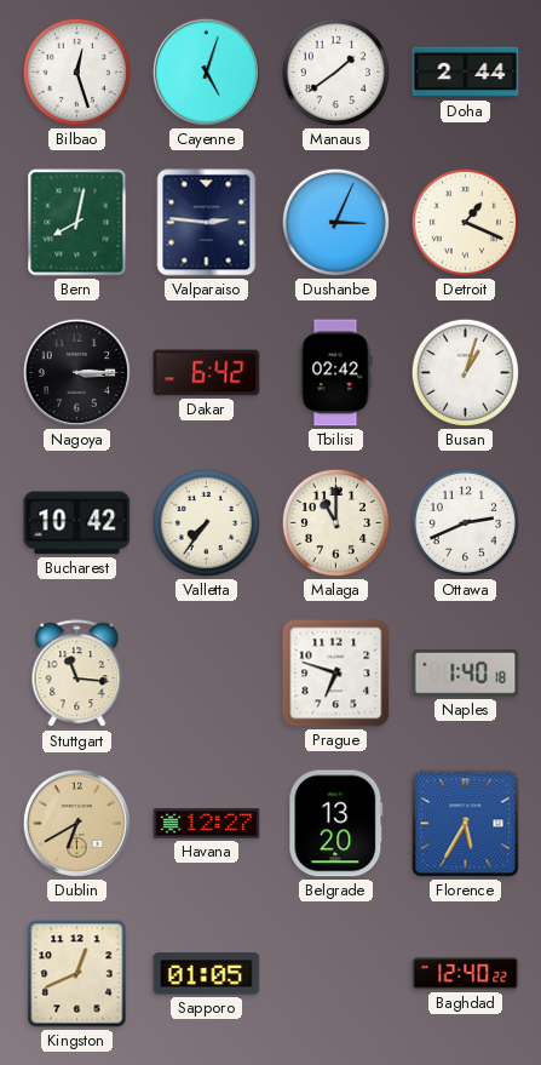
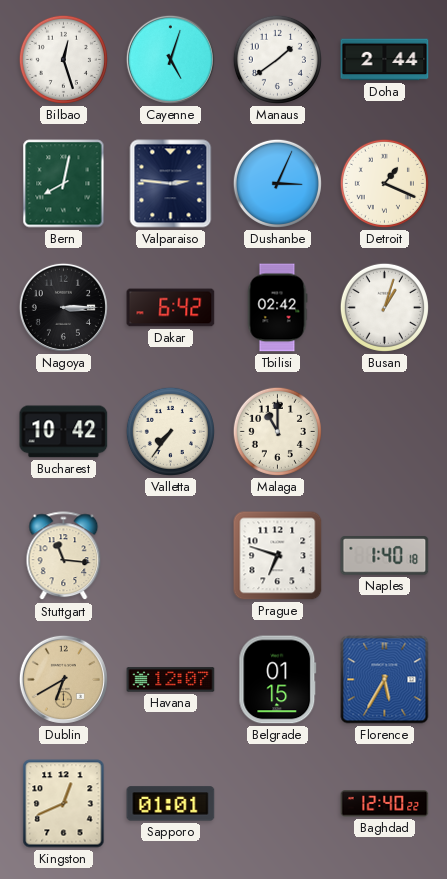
Ottawa: 2:41 -> none
Havana: 12:27 -> 12:07
Belgrade: 13:20 -> 01:15
Sapporo: 01:05 -> 01:01
